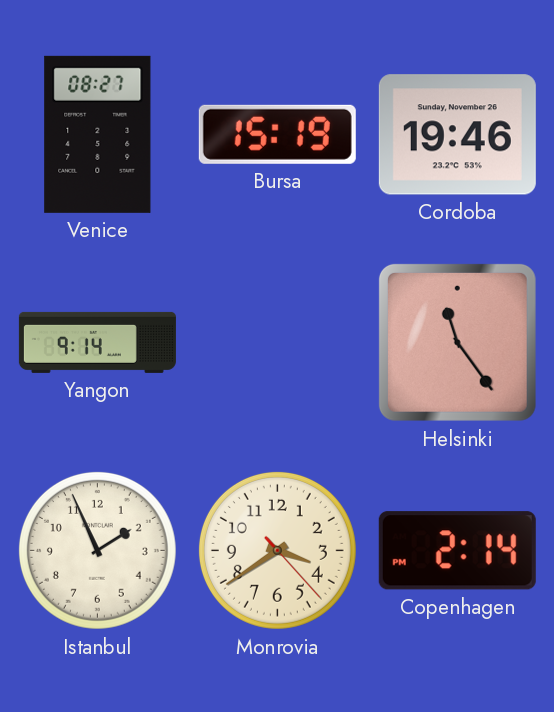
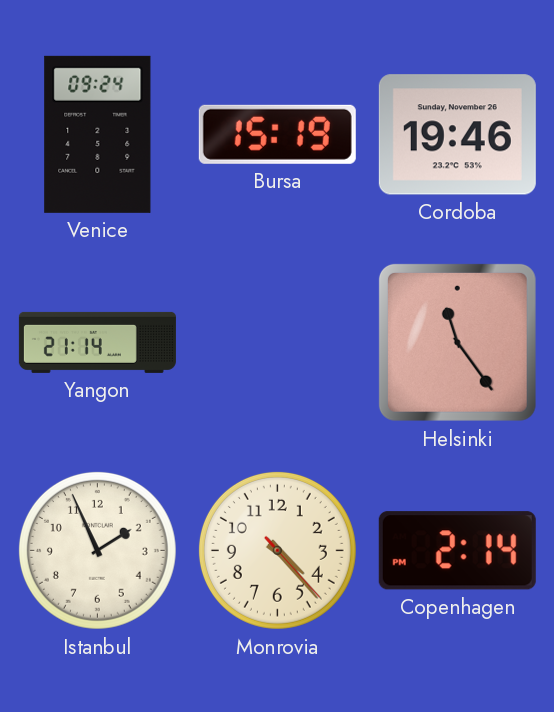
Venice: 08:27 -> 09:24
Yangon: 9:14 -> 21:14
Monrovia: 3:39 -> 4:23
